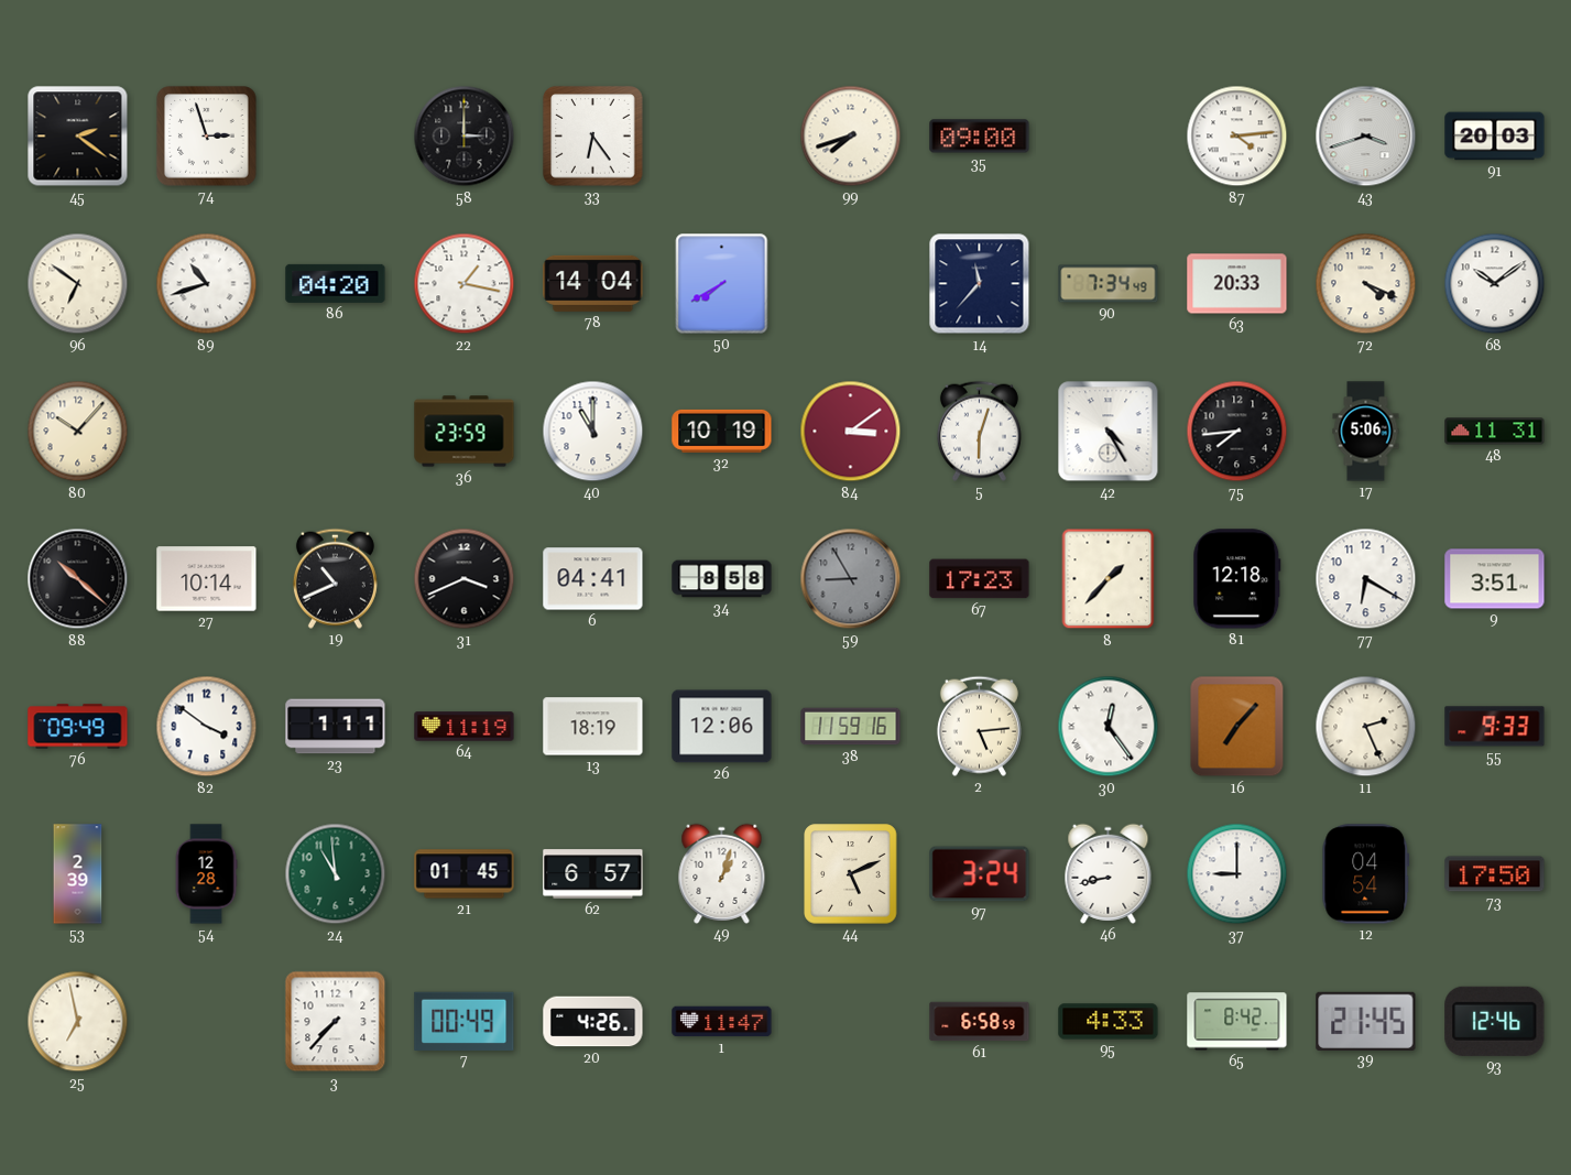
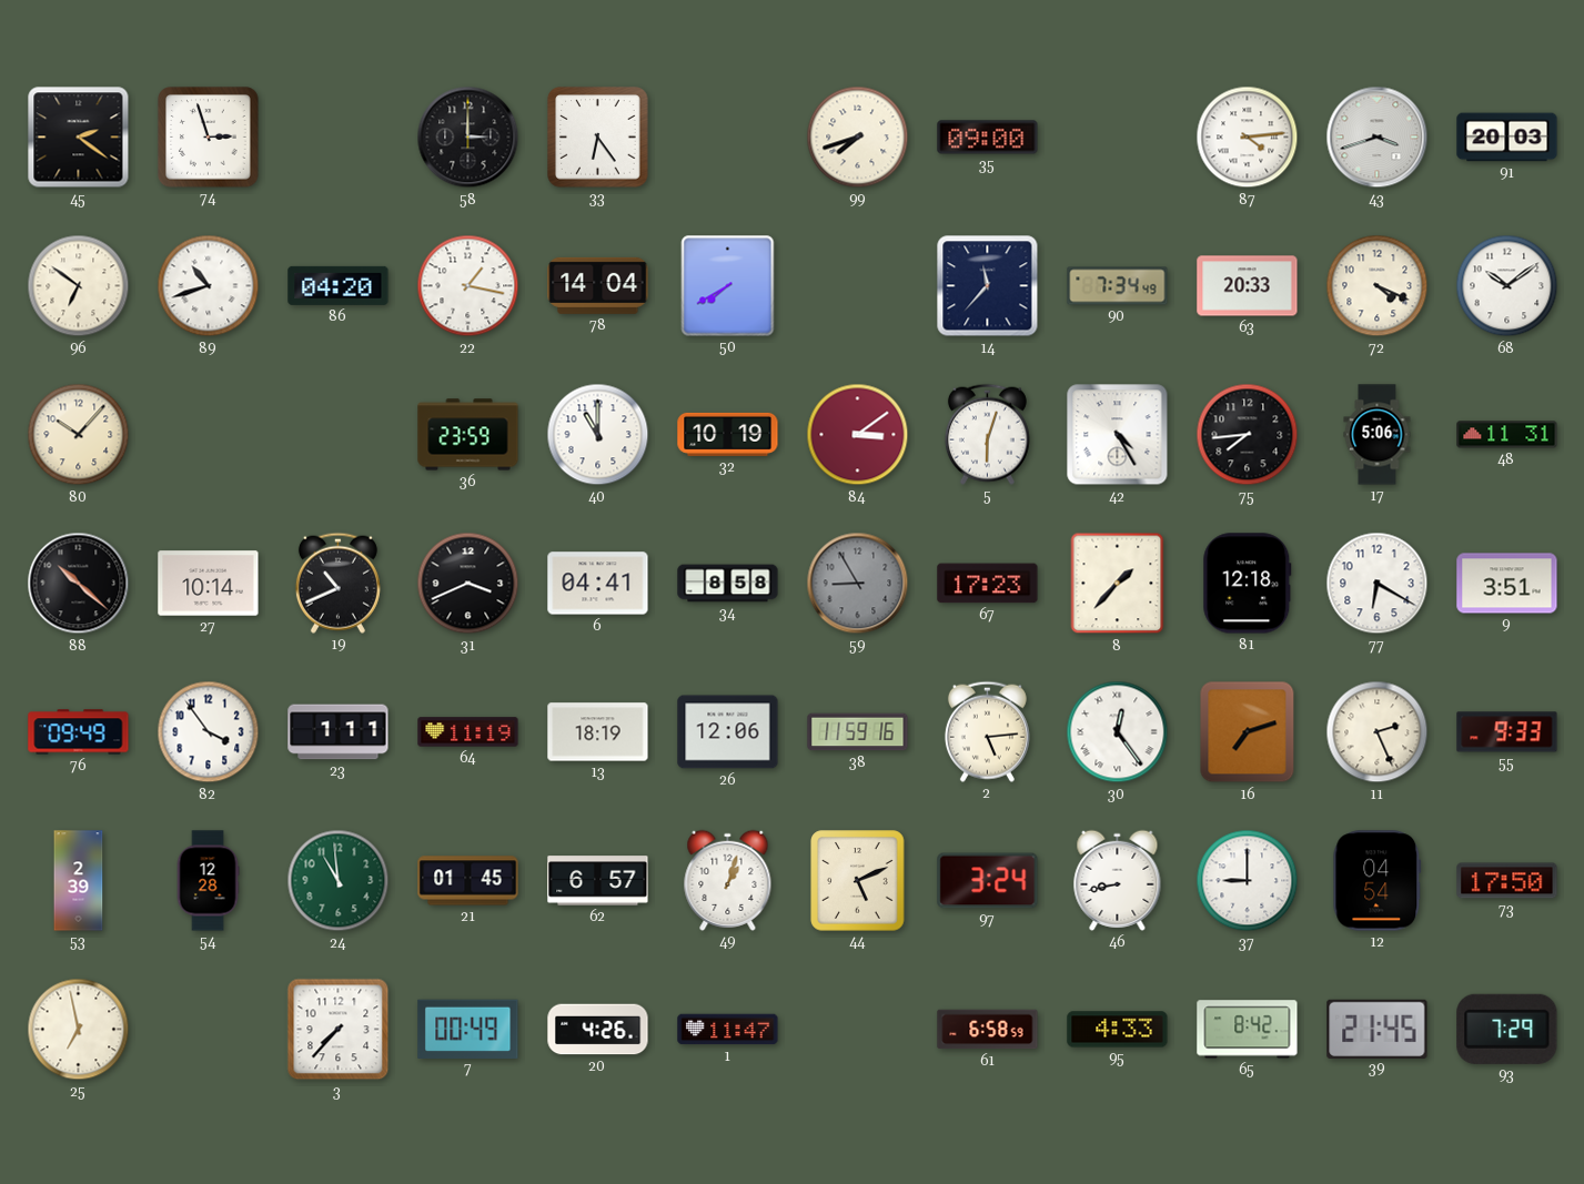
82: 3:51 -> 3:54
16: 7:07 -> 7:12
93: 12:46 -> 7:29
